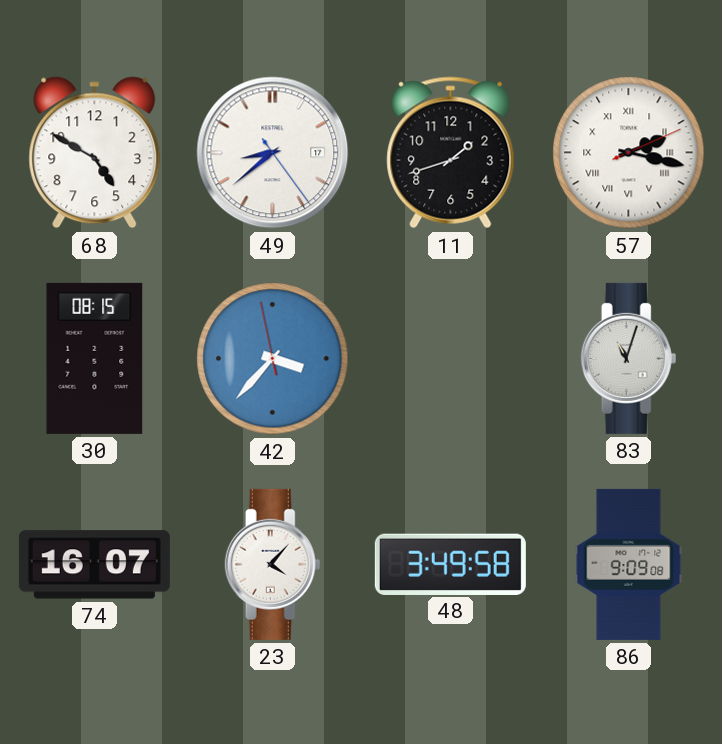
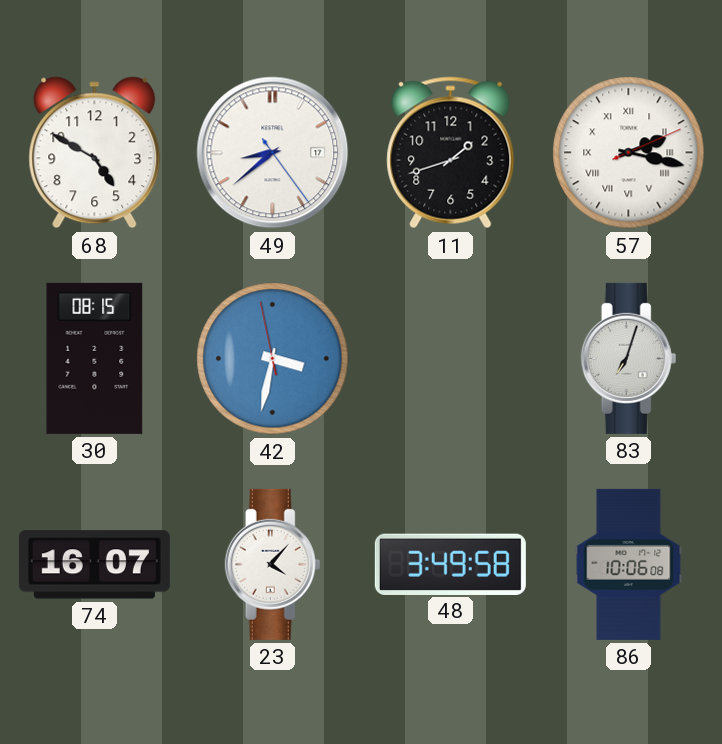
42: 3:36 -> 3:31
83: 11:03 -> 7:03
86: 9:09 -> 10:06
